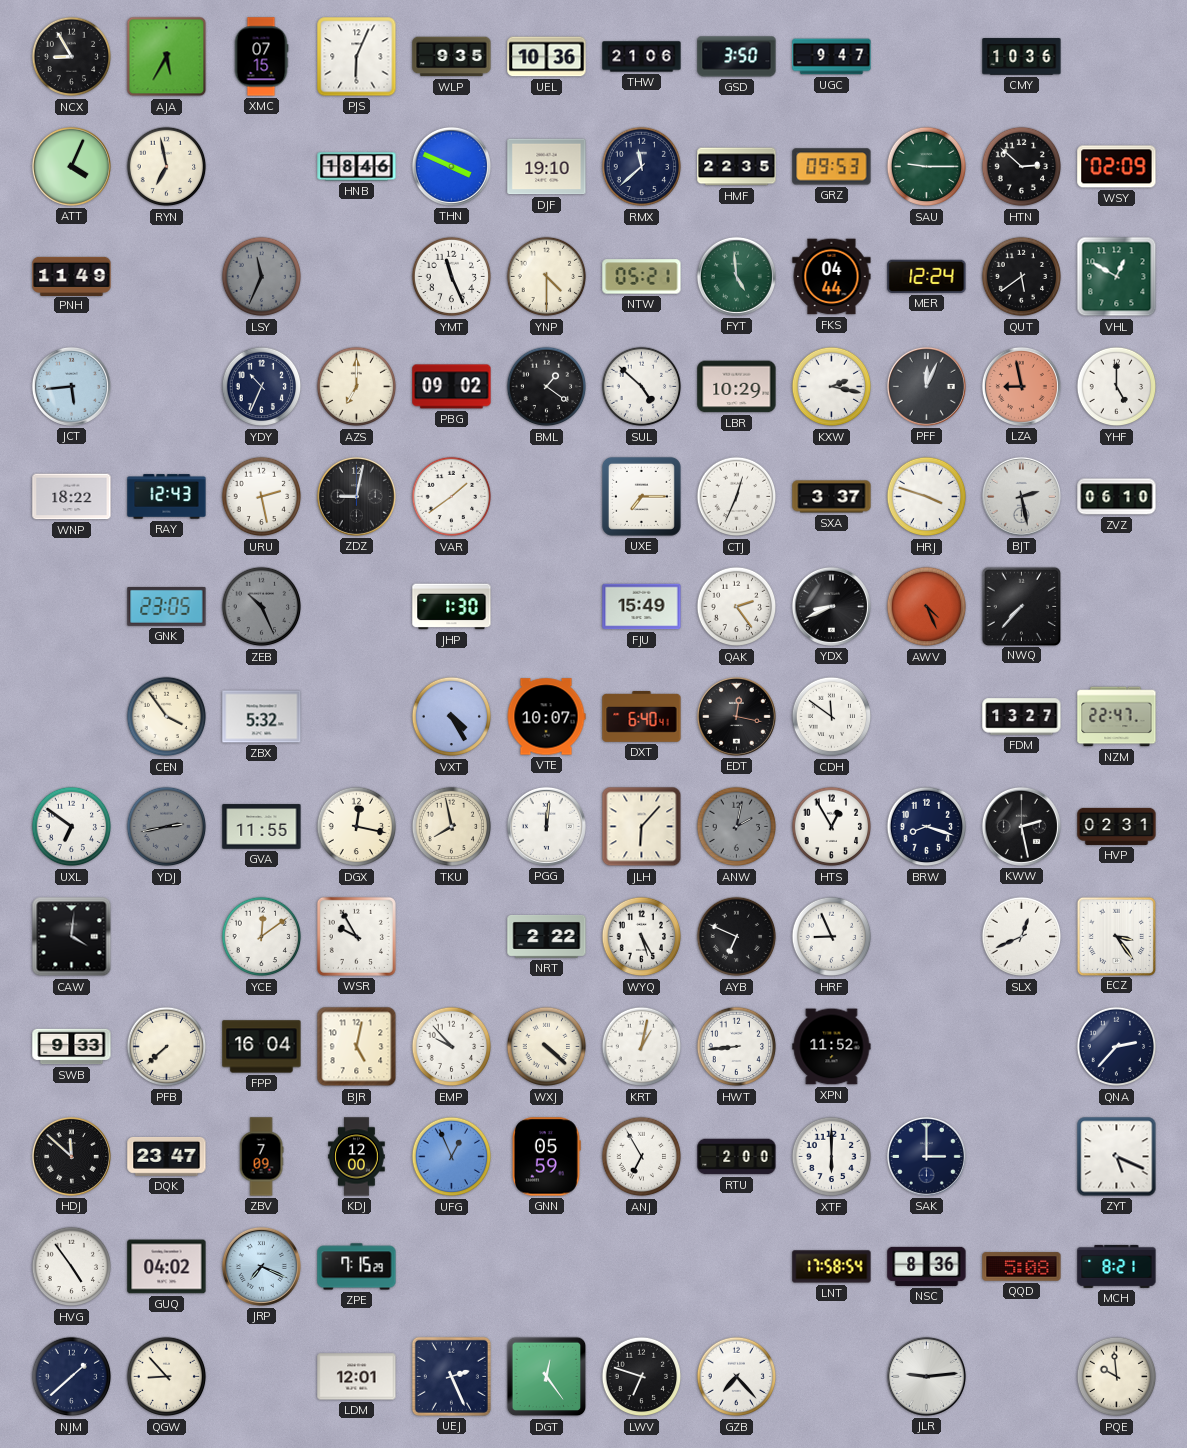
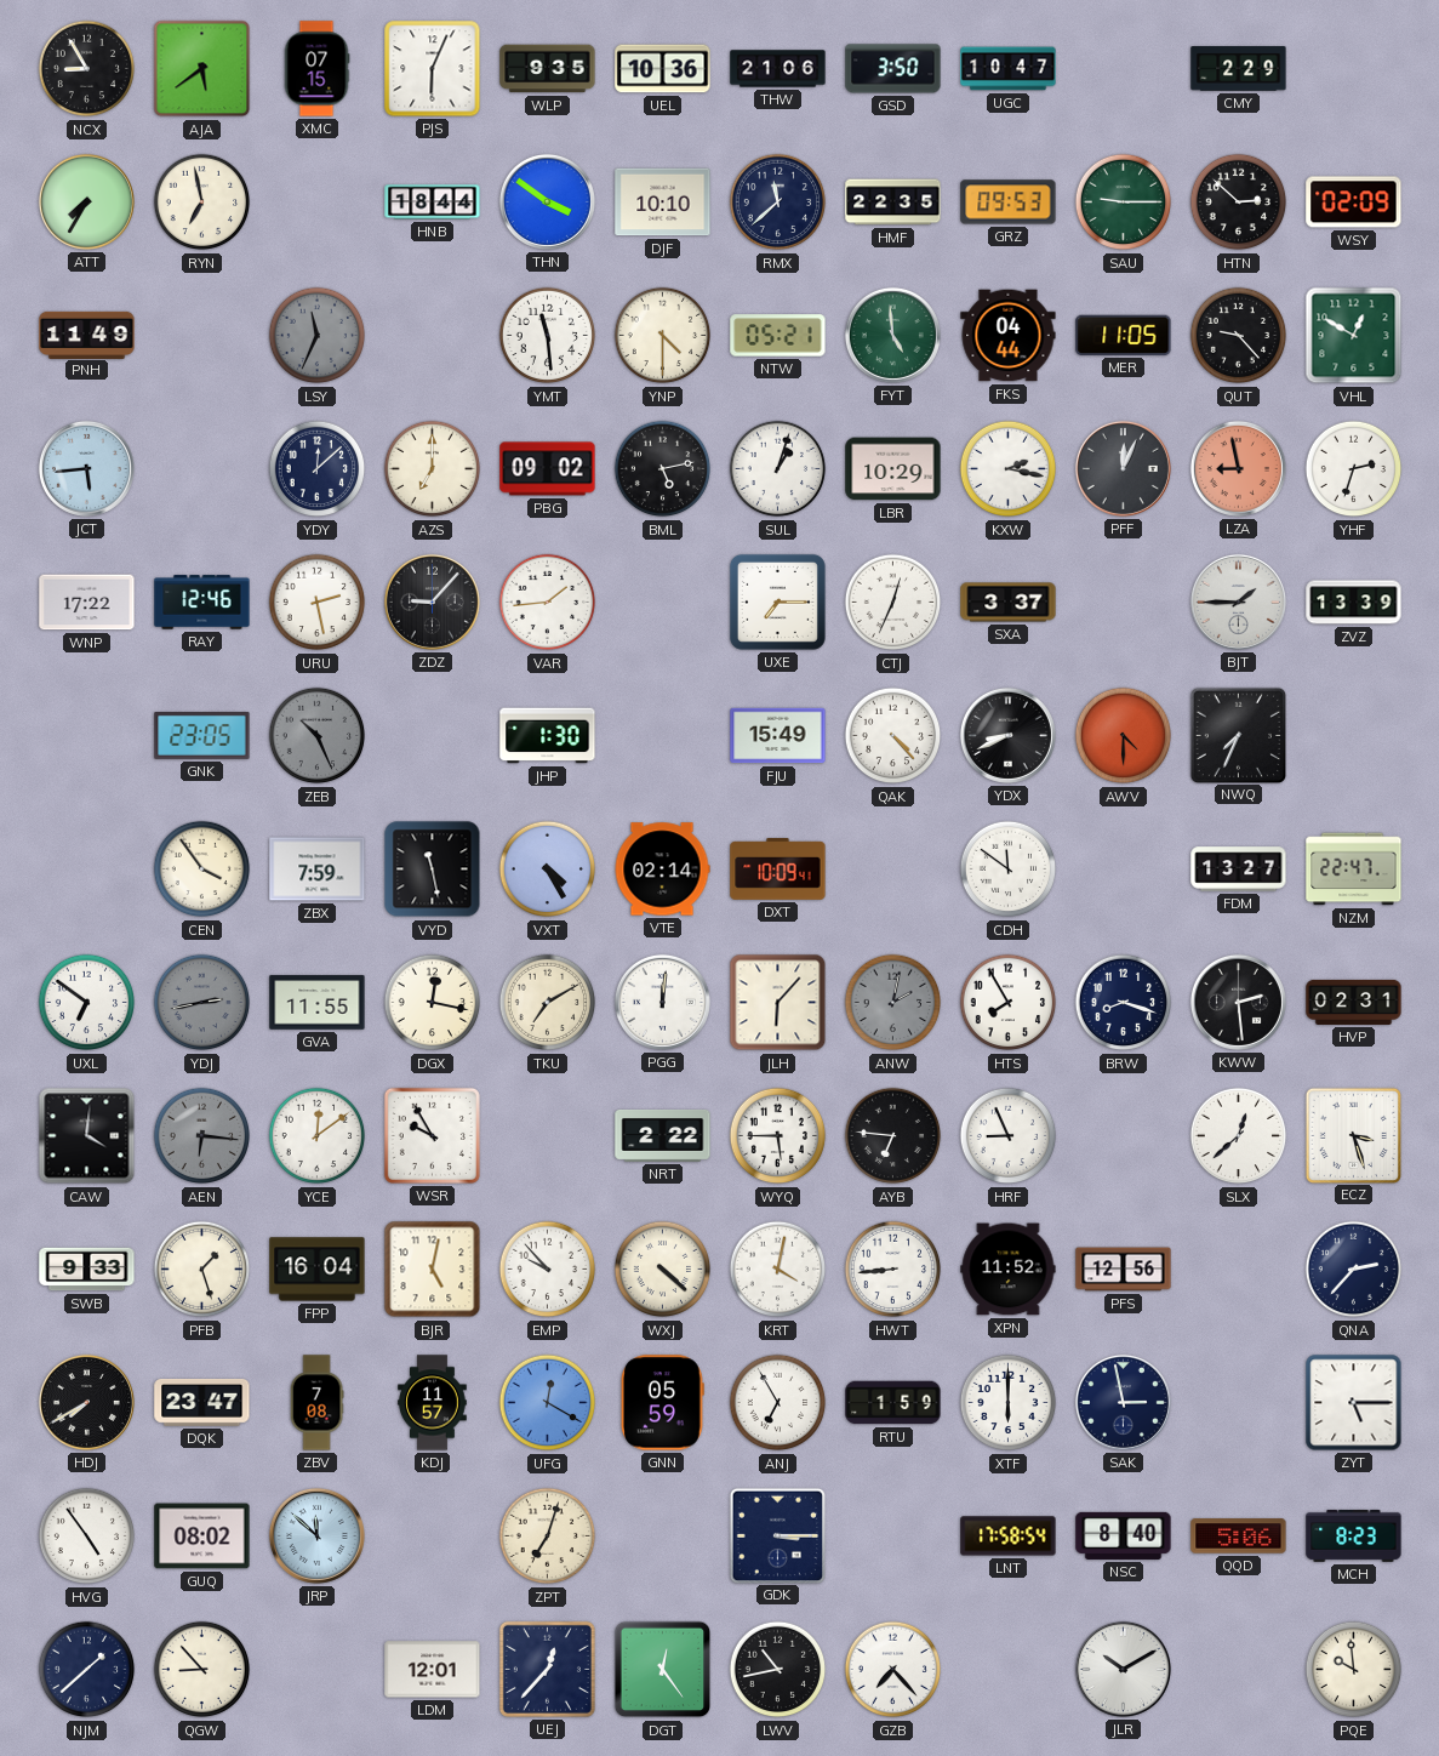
AJA: 5:35 -> 5:39
UGC: 9:47 -> 10:47
CMY: 10:36 -> 2:29
ATT: 4:04 -> 7:35
HNB: 18:46 -> 18:44
THN: 3:49 -> 3:51
DJF: 19:10 -> 10:10
YMT: 11:26 -> 11:29
MER: 12:24 -> 11:05
QUT: 5:39 -> 9:23
YDY: 10:34 -> 12:08
BML: 1:21 -> 5:13
SUL: 4:52 -> 1:03
YHF: 5:00 -> 2:33
WNP: 18:22 -> 17:22
RAY: 12:43 -> 12:46
ZDZ: 9:02 -> 9:07
VAR: 1:39 -> 1:44
HRJ: 3:48 -> none
BJT: 2:28 -> 1:45
ZVZ: 06:10 -> 13:39
QAK: 2:24 -> 4:23
AWV: 4:26 -> 4:30
NWQ: 7:37 -> 7:34
ZBX: 5:32 -> 7:59
VYD: none -> 11:28
VTE: 10:07 -> 02:14
DXT: 6:40 -> 10:09
EDT: 12:17 -> none
TKU: 7:58 -> 7:10
HTS: 12:55 -> 7:55
KWW: 2:28 -> 2:29
AEN: none -> 6:16
WYQ: 5:25 -> 5:45
AYB: 6:49 -> 6:46
SLX: 12:41 -> 12:38
ECZ: 3:24 -> 3:27
PFB: 7:38 -> 1:27
KRT: 1:02 -> 4:02
PFS: none -> 12:56
HDJ: 11:52 -> 7:40
ZBV: 7:09 -> 7:08
KDJ: 12:00 -> 11:57
UFG: 12:56 -> 12:20
RTU: 2:00 -> 1:59
SAK: 3:00 -> 2:58
ZYT: 5:19 -> 5:15
GUQ: 04:02 -> 08:02
JRP: 7:19 -> 11:52
ZPE: 7:15 -> none
ZPT: none -> 7:03
GDK: none -> 3:15
NSC: 8:36 -> 8:40
QQD: 5:08 -> 5:06
MCH: 8:21 -> 8:23
UEJ: 2:26 -> 12:37
LWV: 6:48 -> 10:43
JLR: 9:14 -> 10:10
